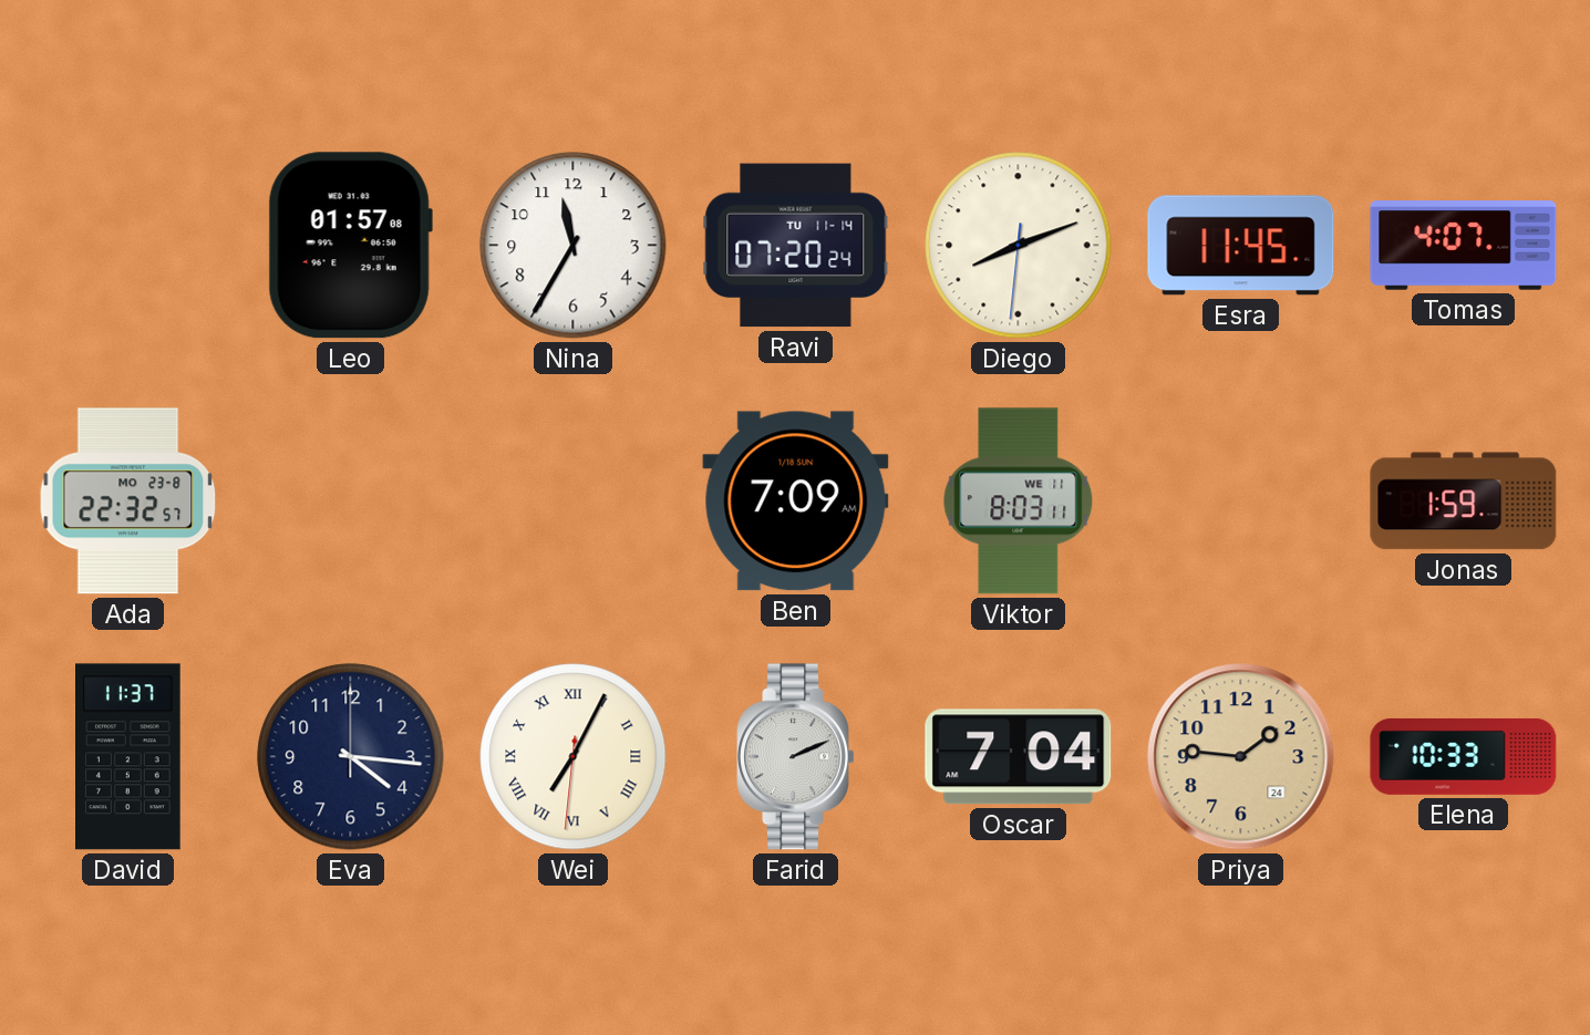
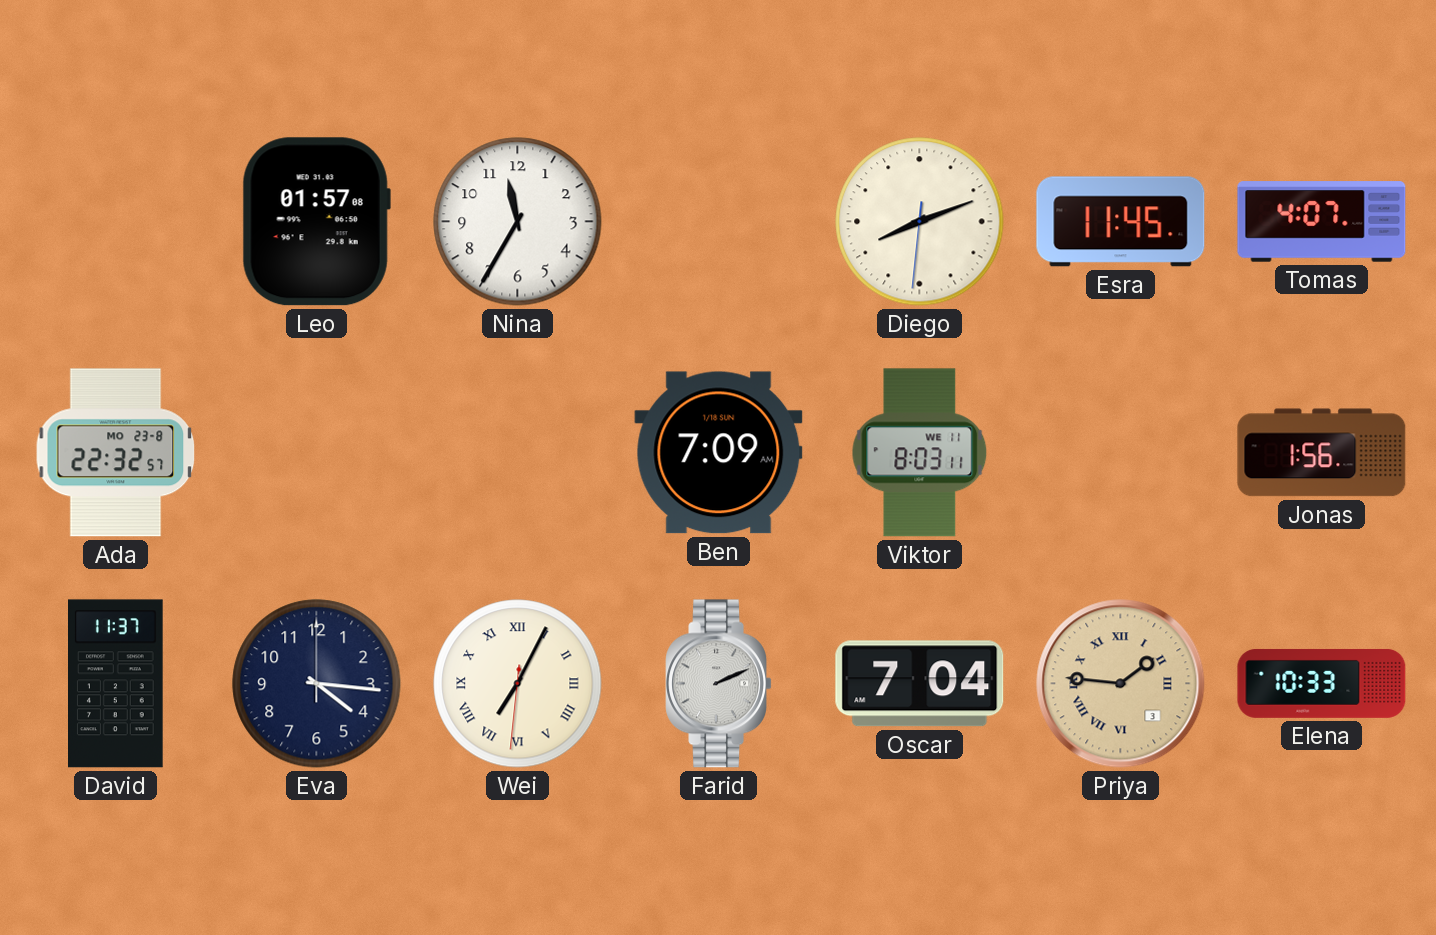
Ravi: 07:20 -> none
Jonas: 1:59 -> 1:56
Priya date: 24 -> 3
Priya numerals: Arabic -> Roman
